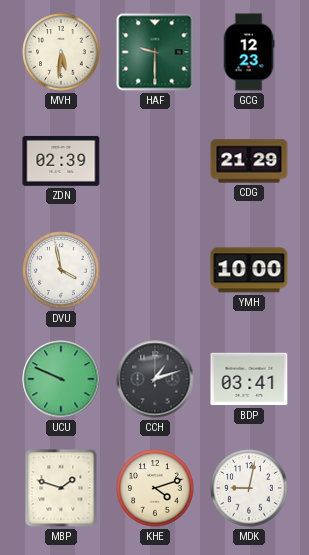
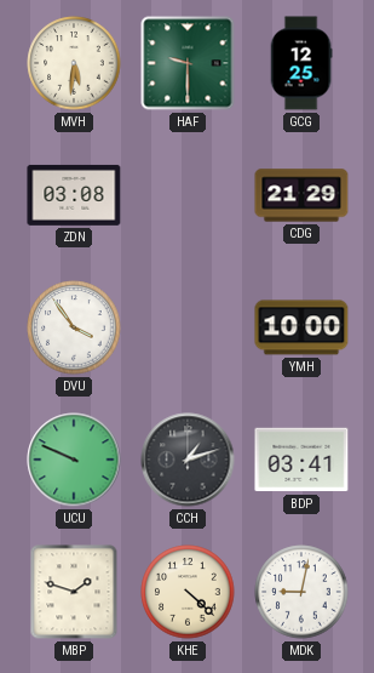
GCG: 12:23 -> 12:25
ZDN: 02:39 -> 03:08
DVU: 3:58 -> 3:54
KHE: 4:12 -> 4:22
